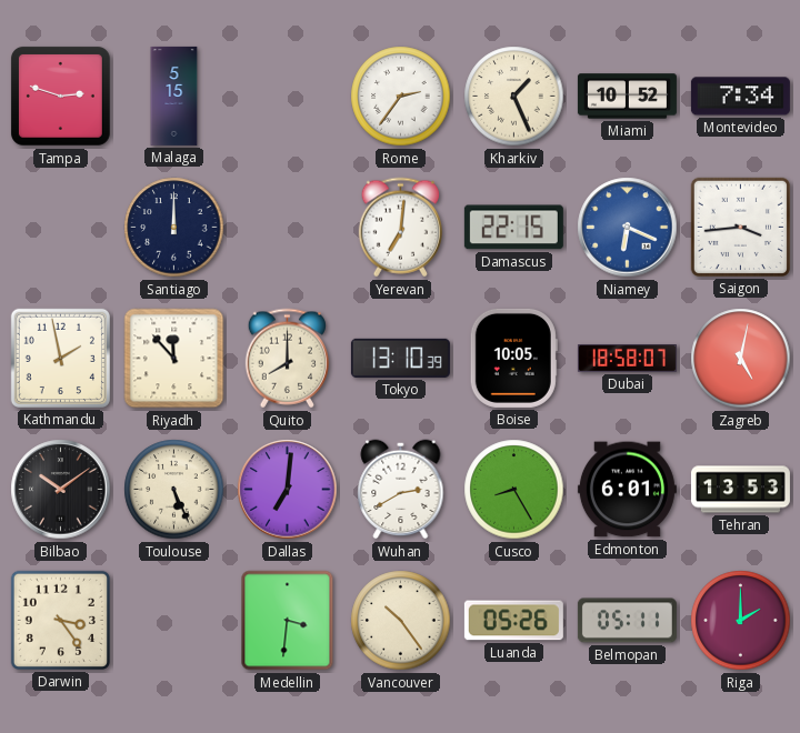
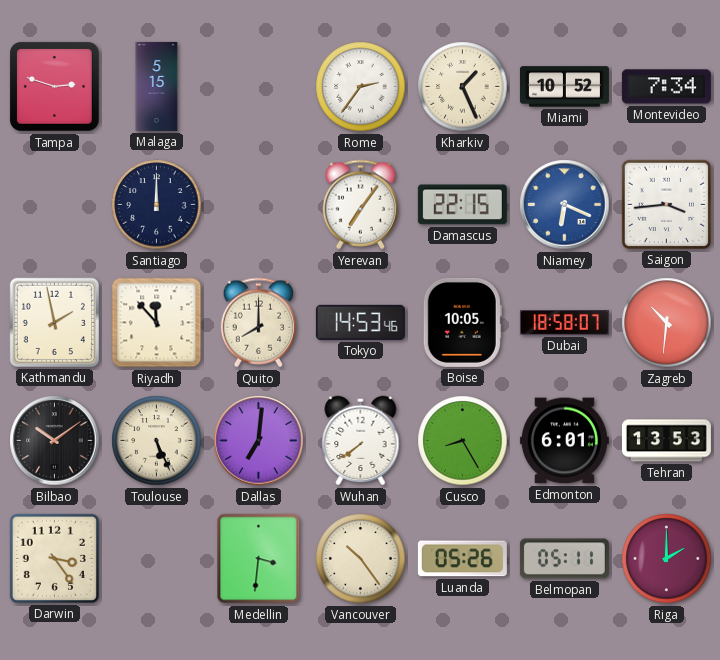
Yerevan: 7:01 -> 7:06
Tokyo: 13:10 -> 14:53
Zagreb: 5:02 -> 10:31
Wuhan: 2:40 -> 7:39
